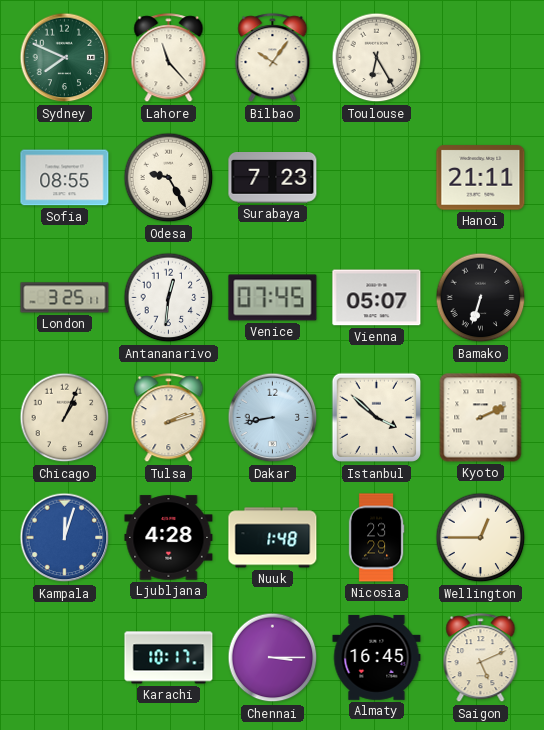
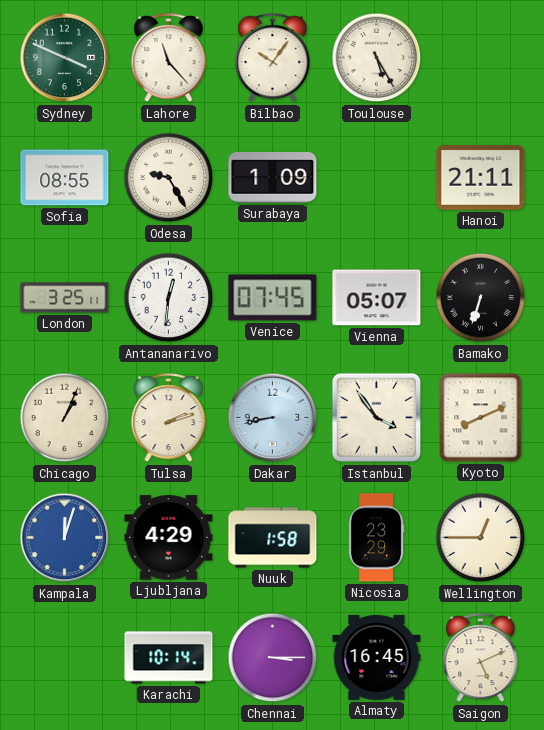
Sydney: 7:49 -> 3:49
Toulouse: 6:25 -> 5:25
Surabaya: 7:23 -> 1:09
Istanbul: 3:52 -> 3:54
Kyoto: 2:11 -> 8:11
Ljubljana: 4:28 -> 4:29
Nuuk: 1:48 -> 1:58
Karachi: 10:17 -> 10:14
